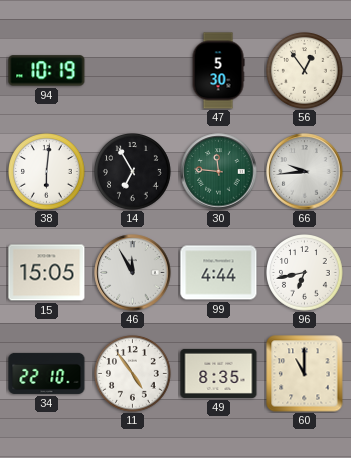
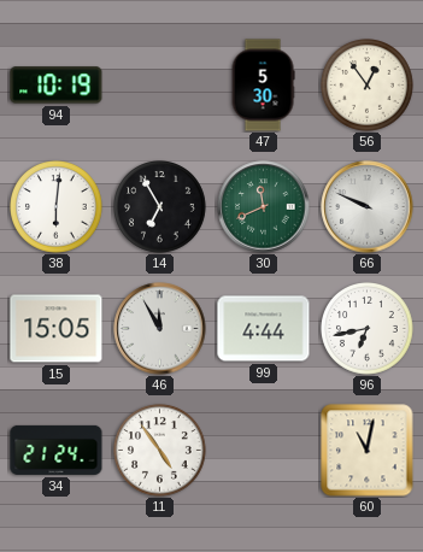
30: 11:46 -> 11:41
66: 9:44 -> 9:49
34: 22:10 -> 21:24
49: 8:35 -> none
60: 11:00 -> 11:02
